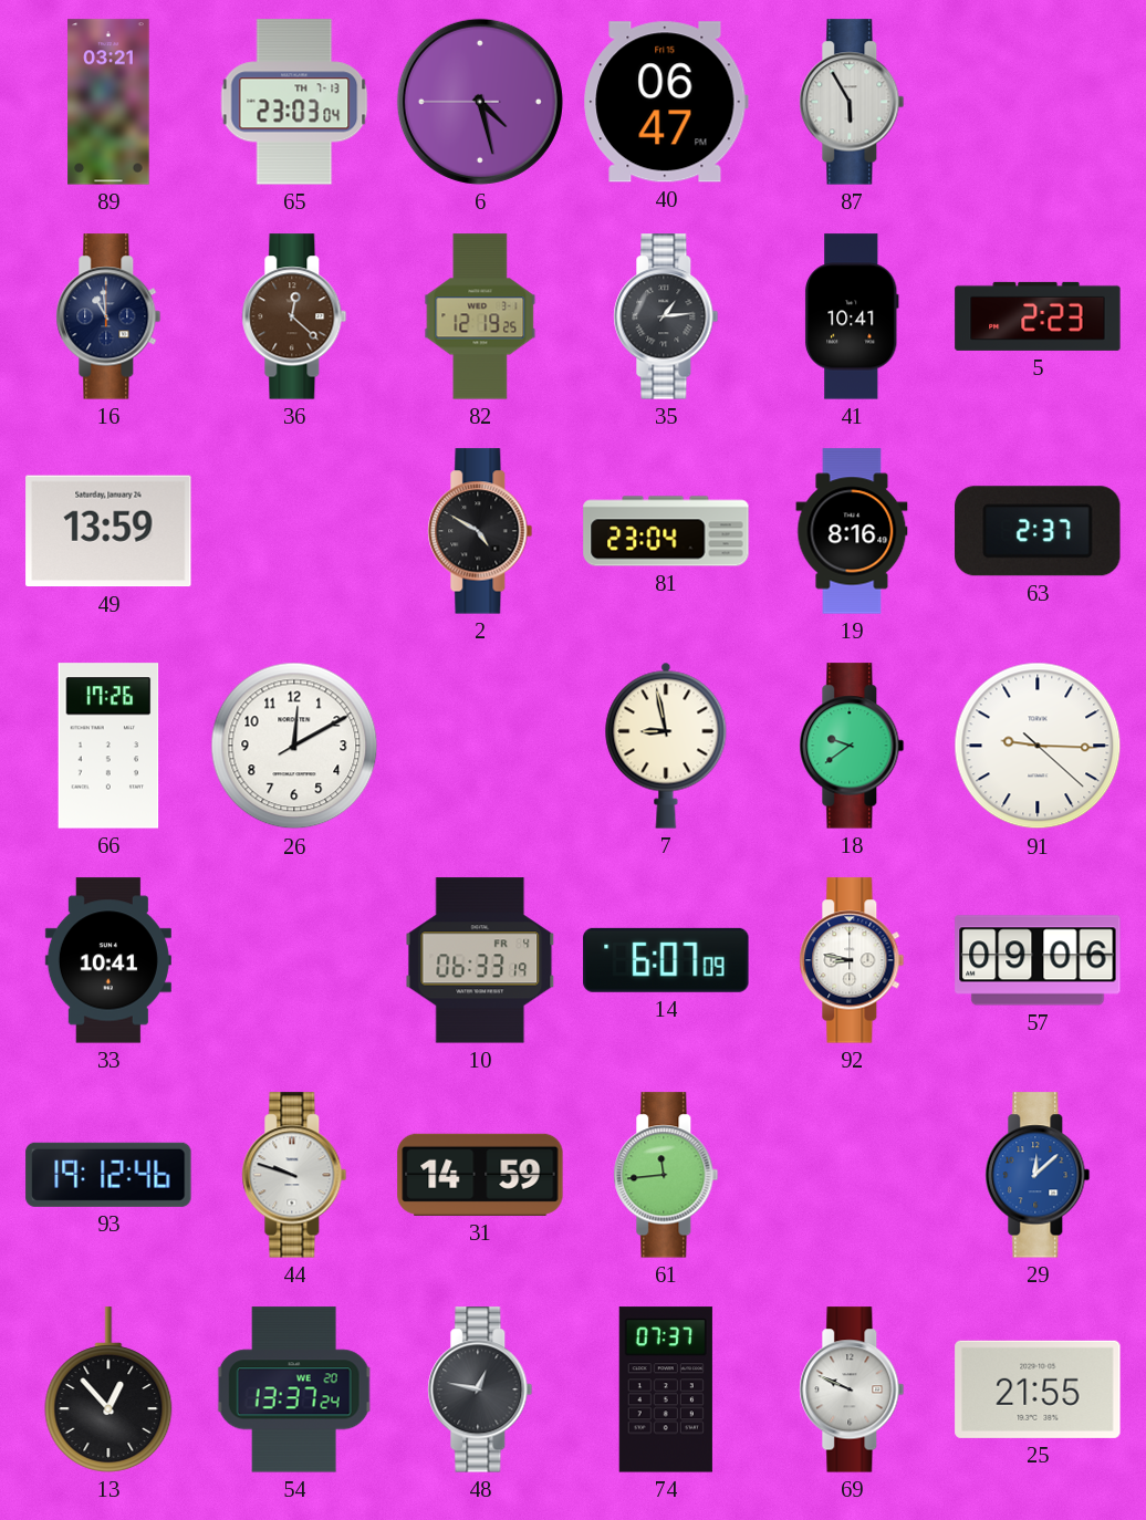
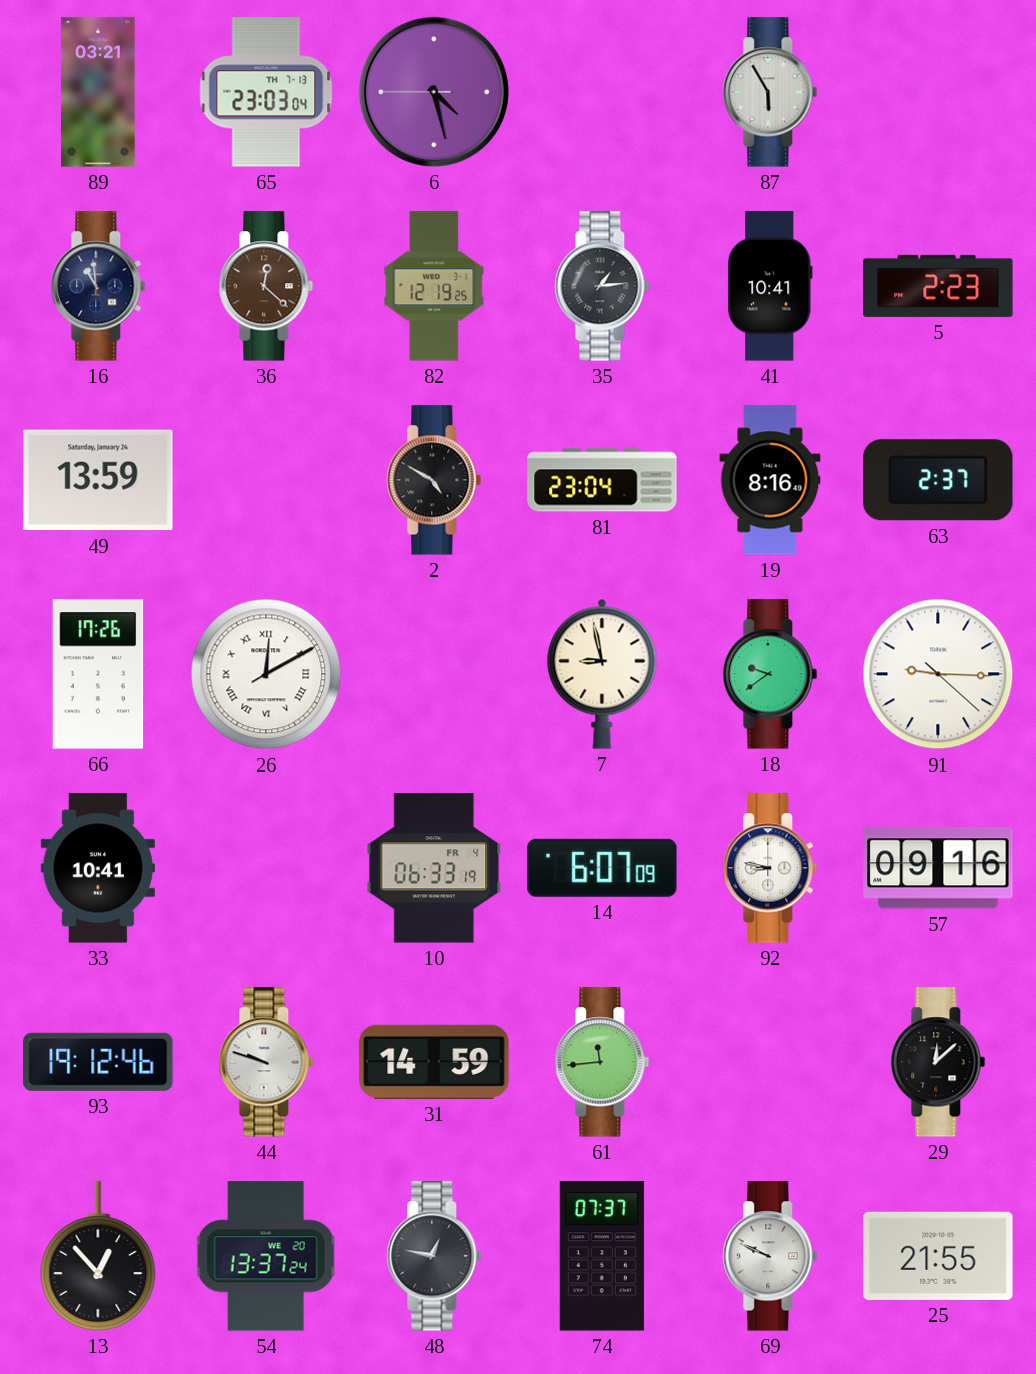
40: 06:47 -> none
26 numerals: Arabic -> Roman
57: 09:06 -> 09:16
29 dial: blue -> black
